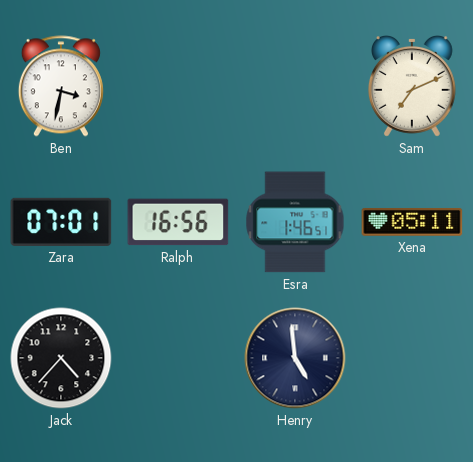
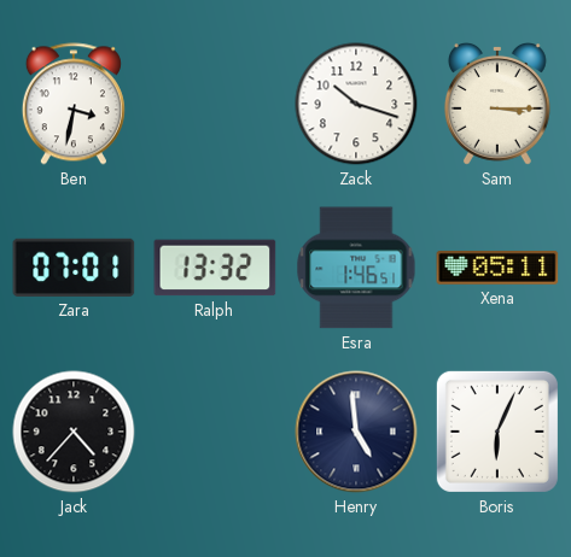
Zack: none -> 10:18
Sam: 7:11 -> 3:15
Ralph: 16:56 -> 13:32
Boris: none -> 6:04
